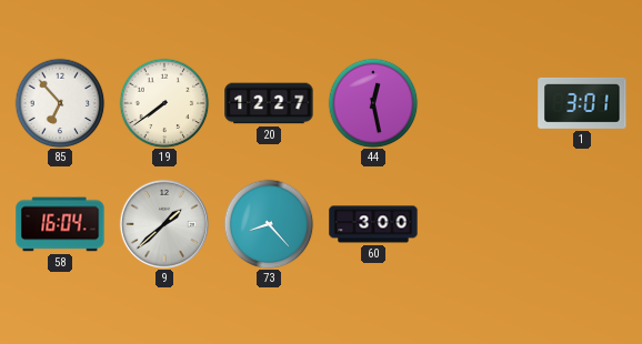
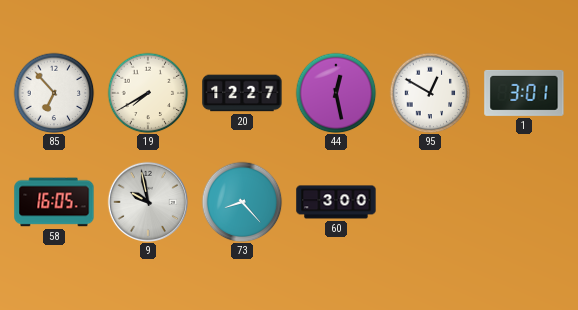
19: 7:39 -> 7:40
95: none -> 12:50
58: 16:04 -> 16:05
9: 1:38 -> 9:58
